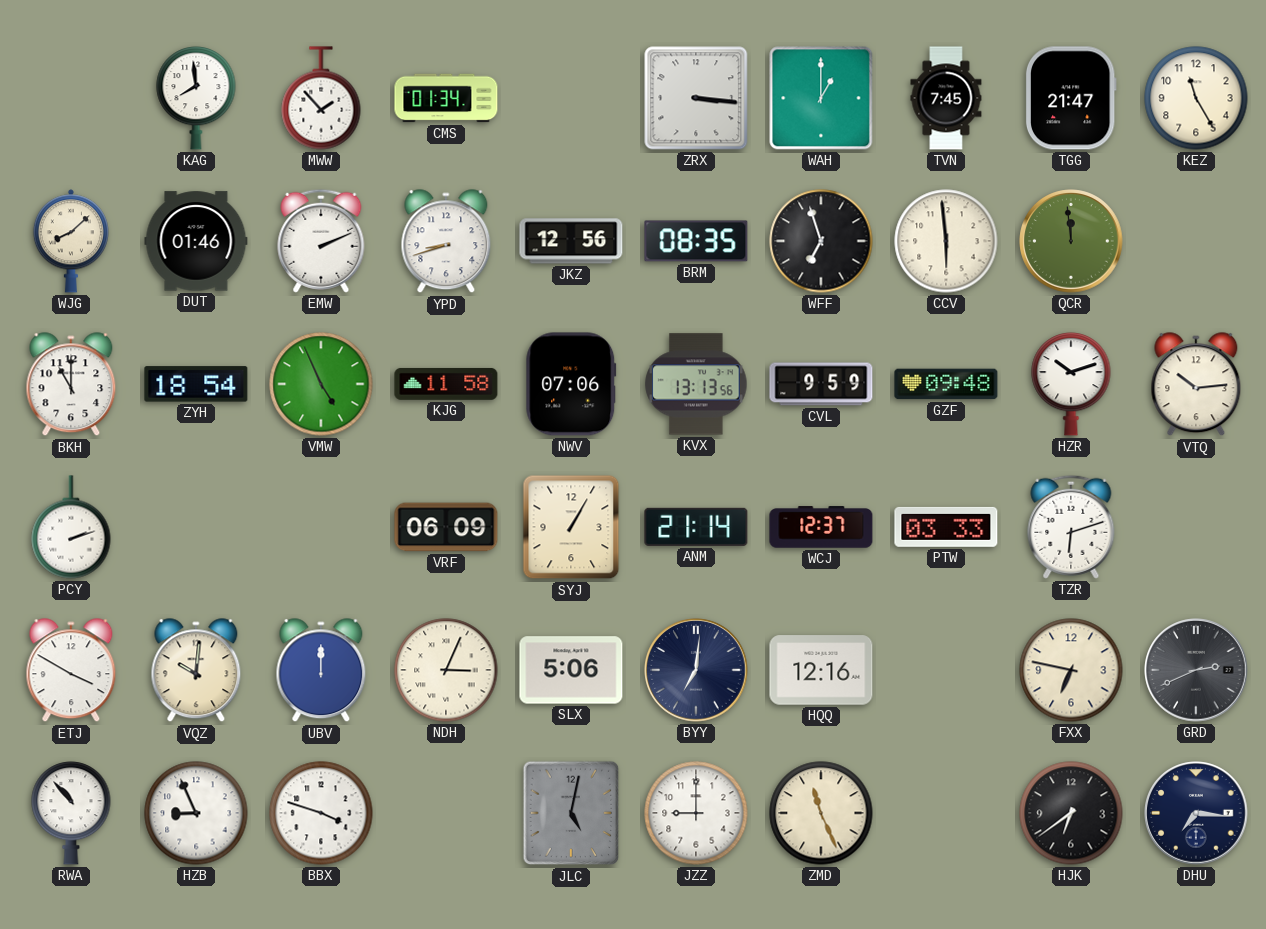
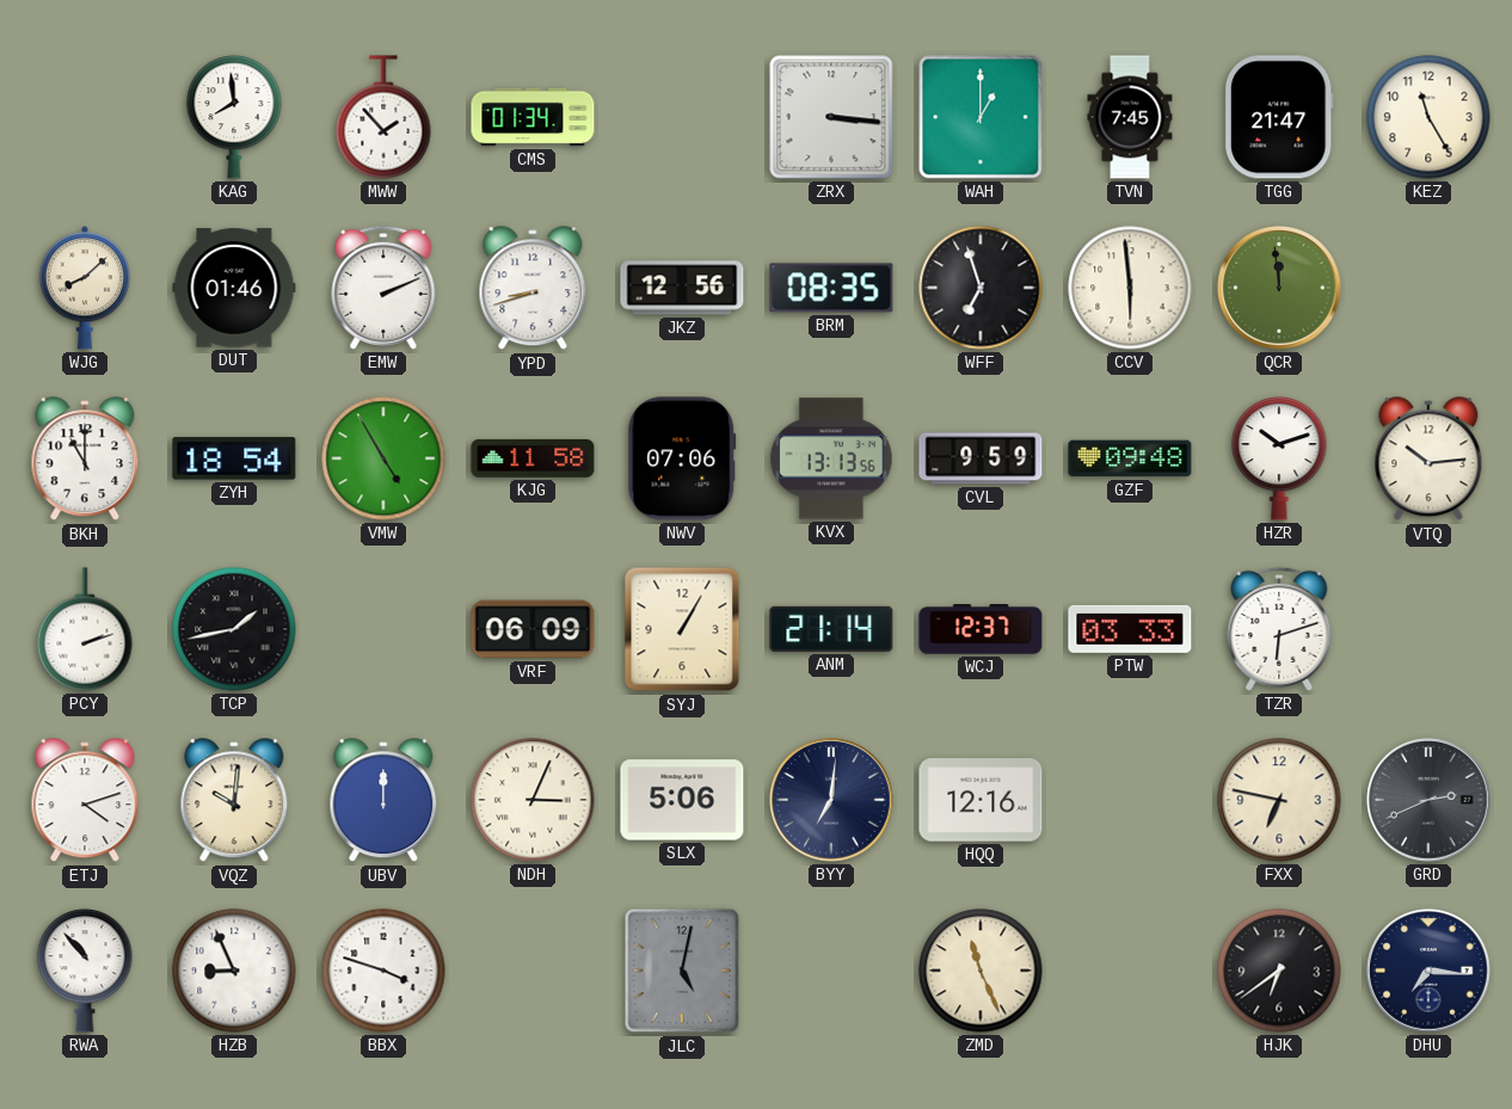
VMW: 4:56 -> 4:55
TCP: none -> 1:43
ETJ: 3:50 -> 4:12
JZZ: 9:00 -> none
